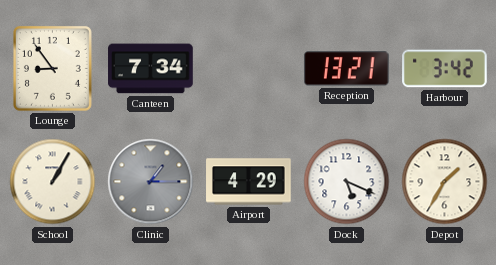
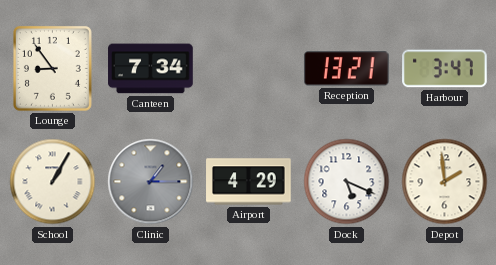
Harbour: 3:42 -> 3:47
Depot: 1:35 -> 1:59
